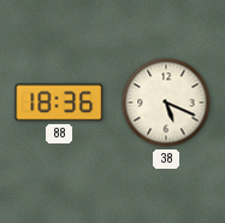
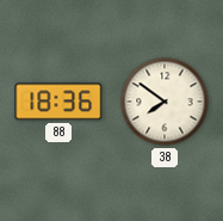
38: 5:19 -> 7:51
